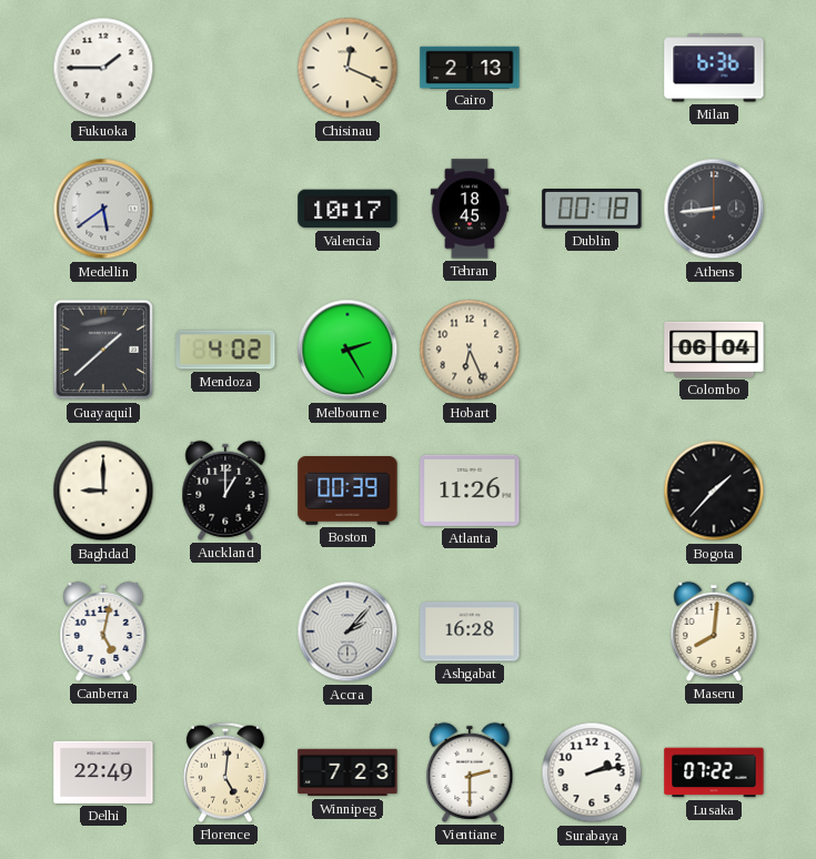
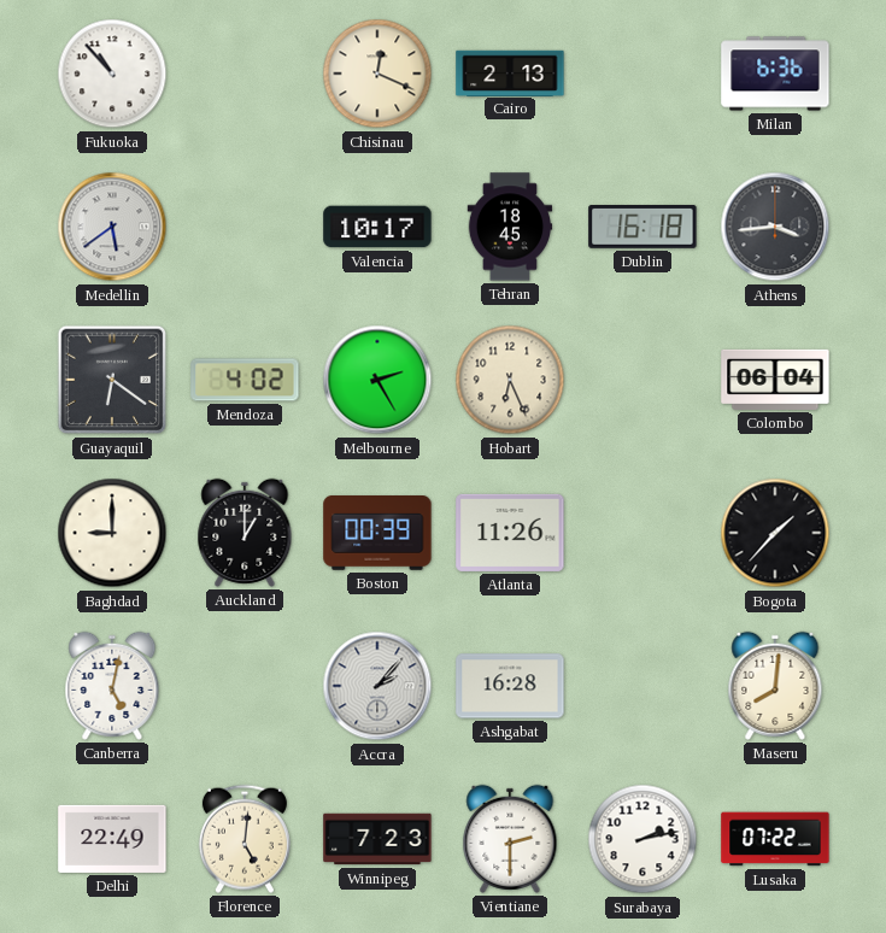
Fukuoka: 1:45 -> 10:53
Dublin: 00:18 -> 16:18
Athens: 8:44 -> 3:44
Guayaquil: 1:38 -> 6:21
